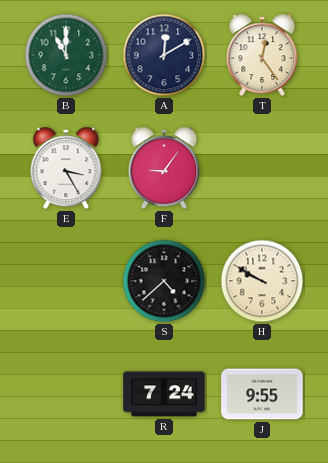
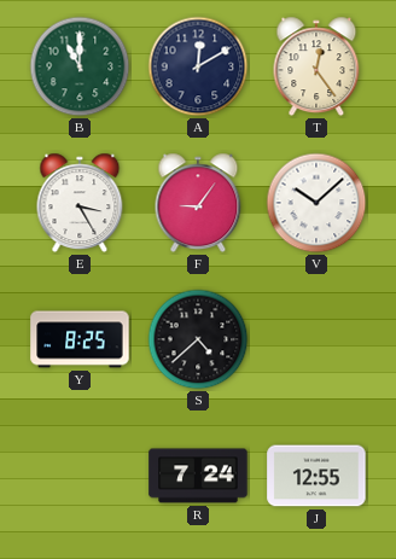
V: none -> 10:08
Y: none -> 8:25
H: 9:50 -> none
J: 9:55 -> 12:55
